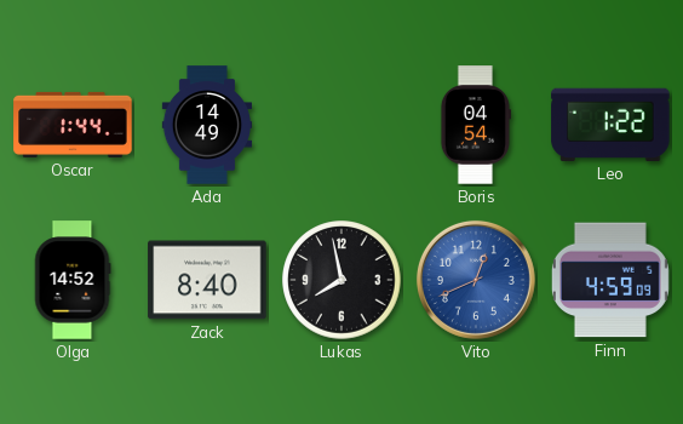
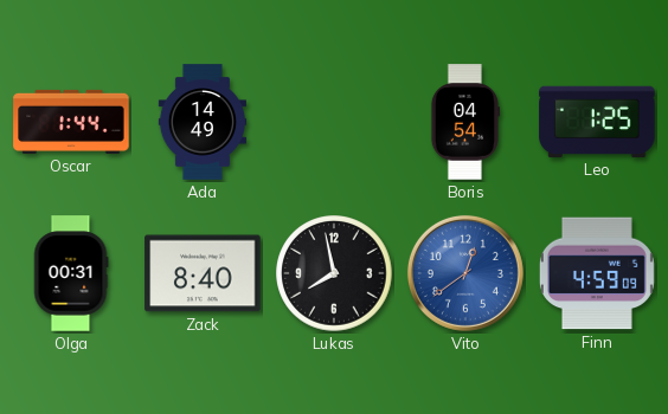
Leo: 1:22 -> 1:25
Olga: 14:52 -> 00:31
Vito: 12:41 -> 12:39
